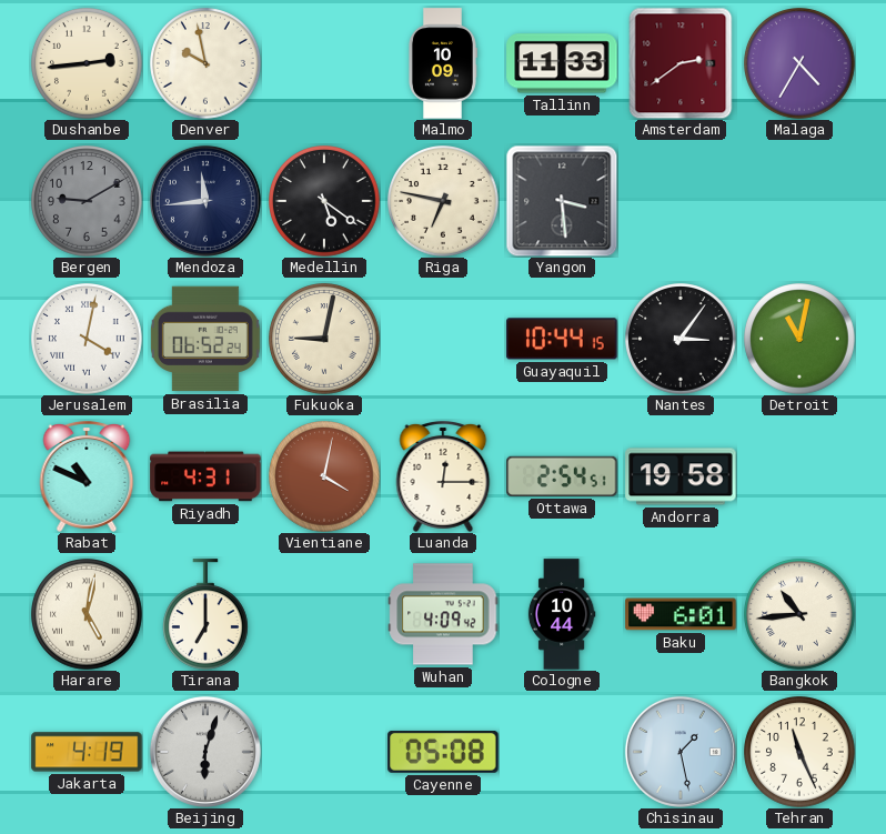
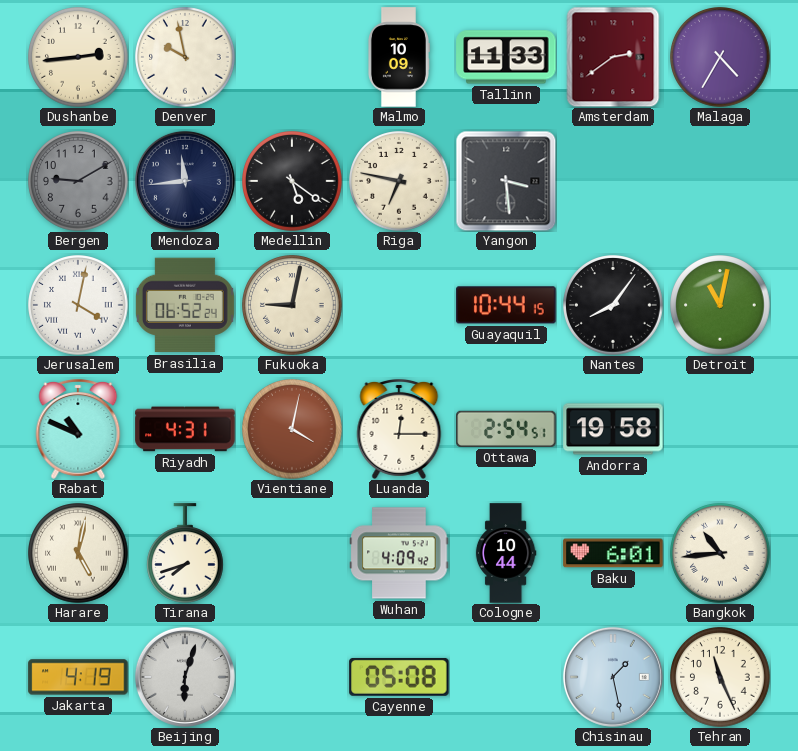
Nantes: 3:06 -> 8:06
Tirana: 7:00 -> 7:42
